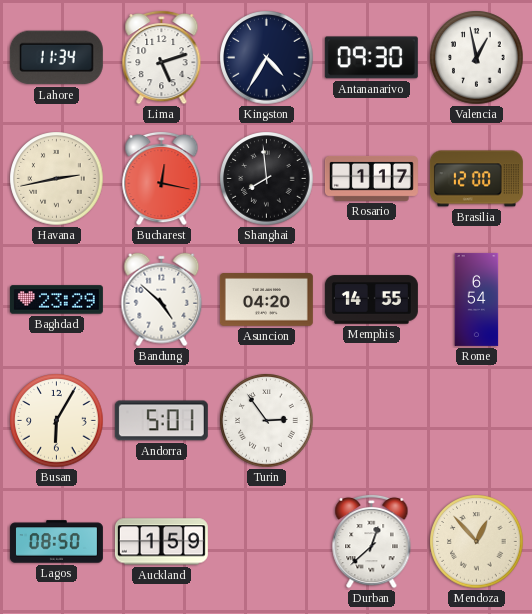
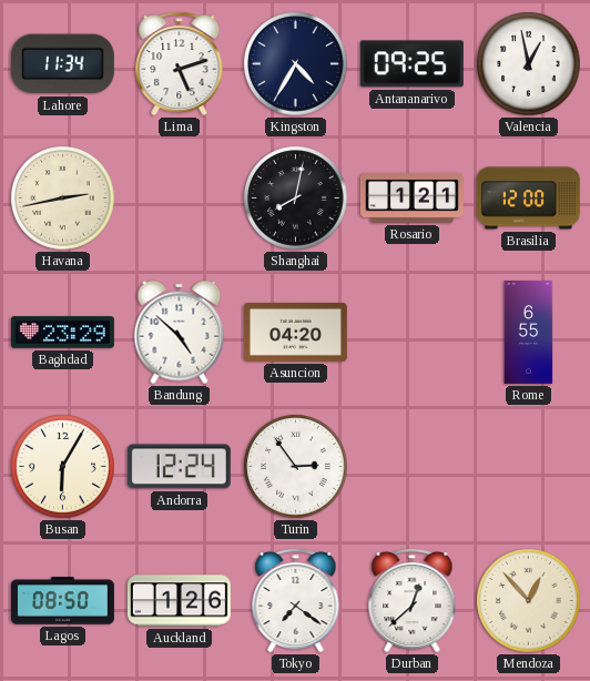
Antananarivo: 09:30 -> 09:25
Bucharest: 12:17 -> none
Shanghai: 7:59 -> 8:02
Rosario: 1:17 -> 1:21
Memphis: 14:55 -> none
Rome: 6:54 -> 6:55
Andorra: 5:01 -> 12:24
Auckland: 1:59 -> 1:26
Tokyo: none -> 7:21
